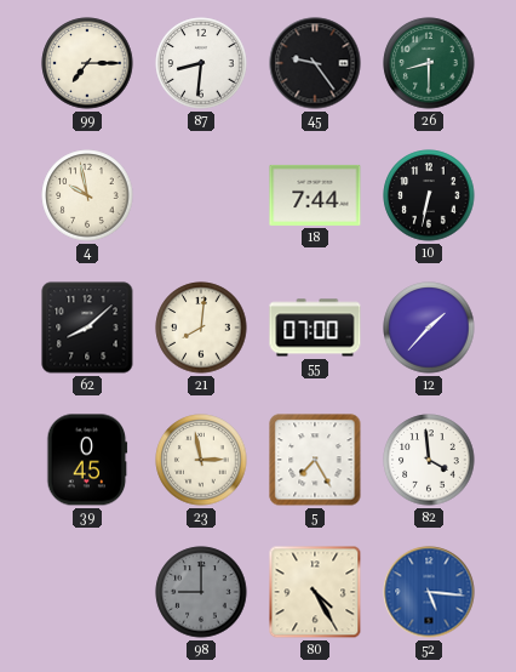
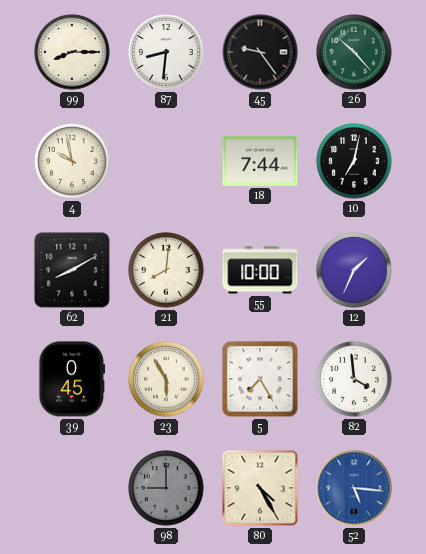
99: 7:15 -> 8:15
26: 8:30 -> 10:23
10: 6:32 -> 7:02
62: 8:08 -> 8:10
55: 07:00 -> 10:00
12: 1:37 -> 1:34
23: 2:58 -> 5:55
